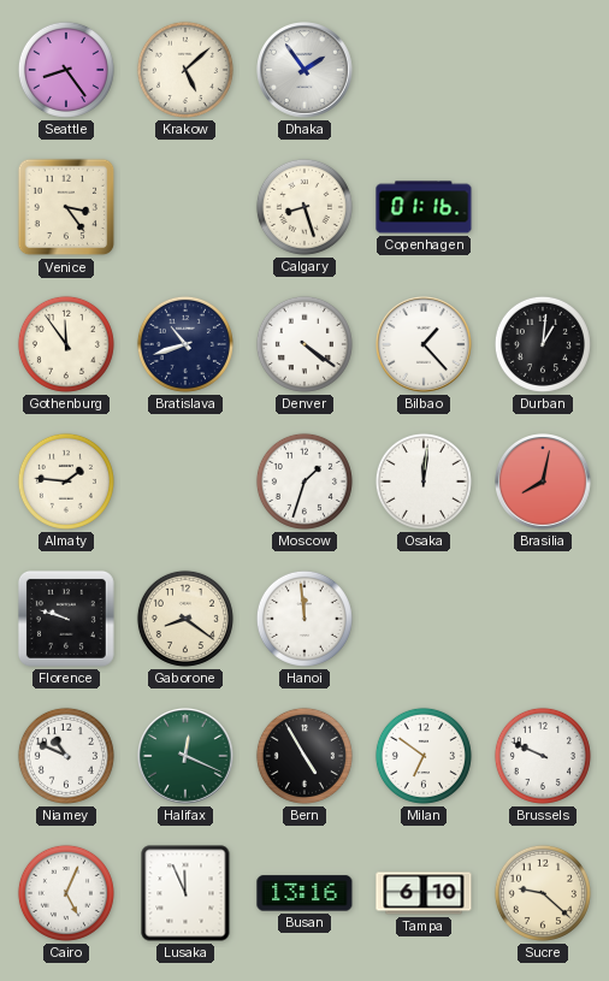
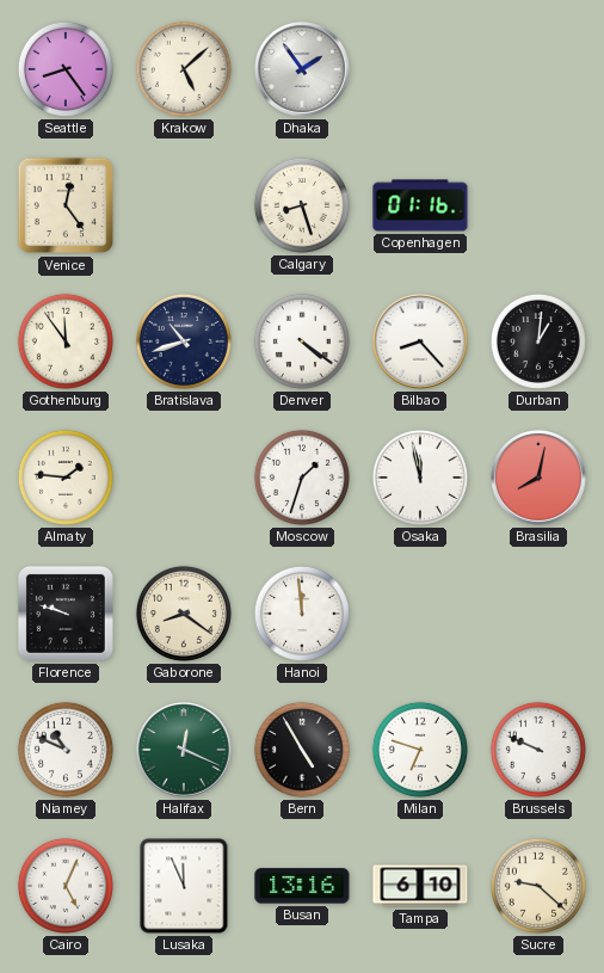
Venice: 3:24 -> 12:24
Bilbao: 1:23 -> 8:23
Osaka: 12:01 -> 11:58
Milan: 6:51 -> 6:48
